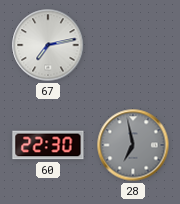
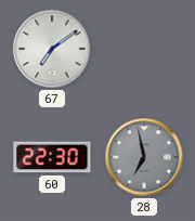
67: 7:13 -> 7:09
